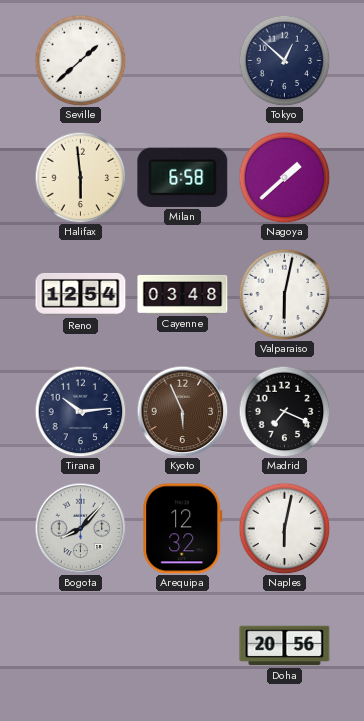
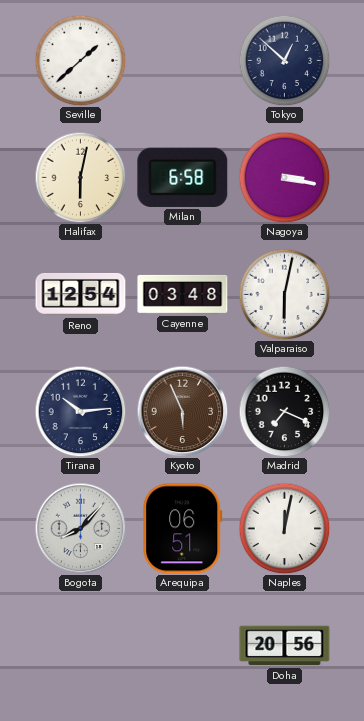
Halifax: 5:59 -> 6:02
Nagoya: 1:38 -> 3:17
Arequipa: 12:32 -> 06:51
Naples: 6:02 -> 12:02
